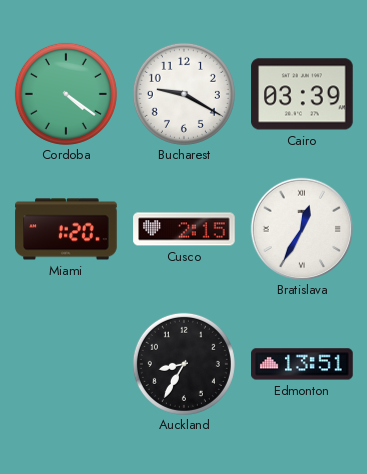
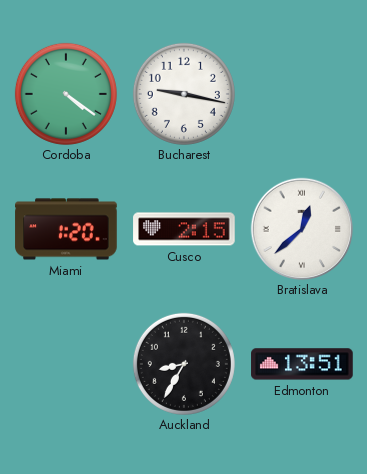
Bucharest: 9:20 -> 9:17
Cairo: 03:39 -> none
Bratislava: 12:35 -> 12:38
